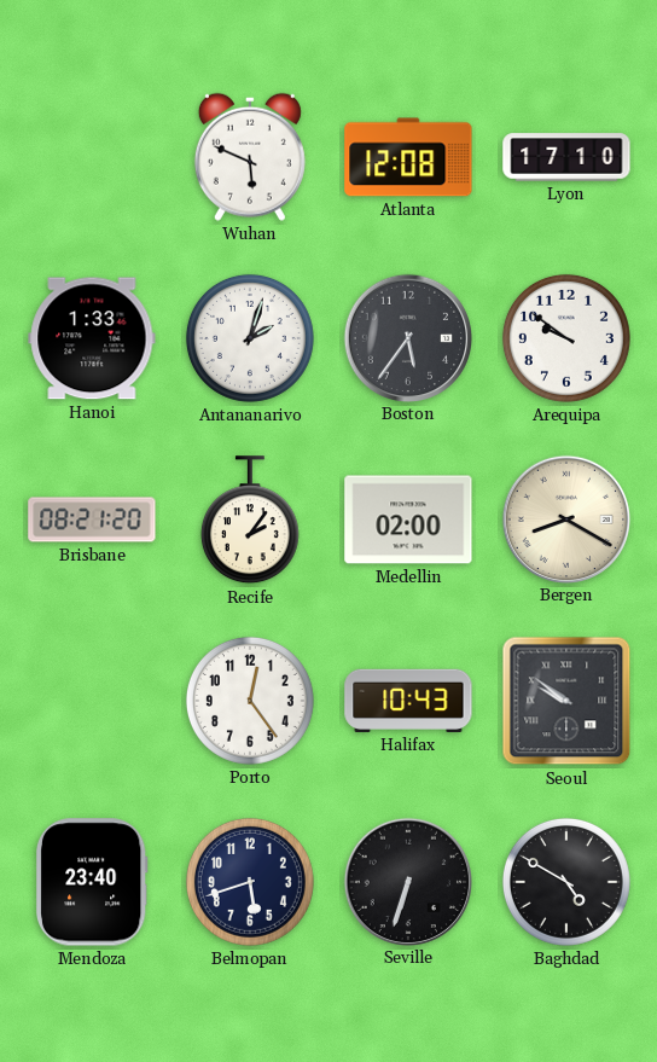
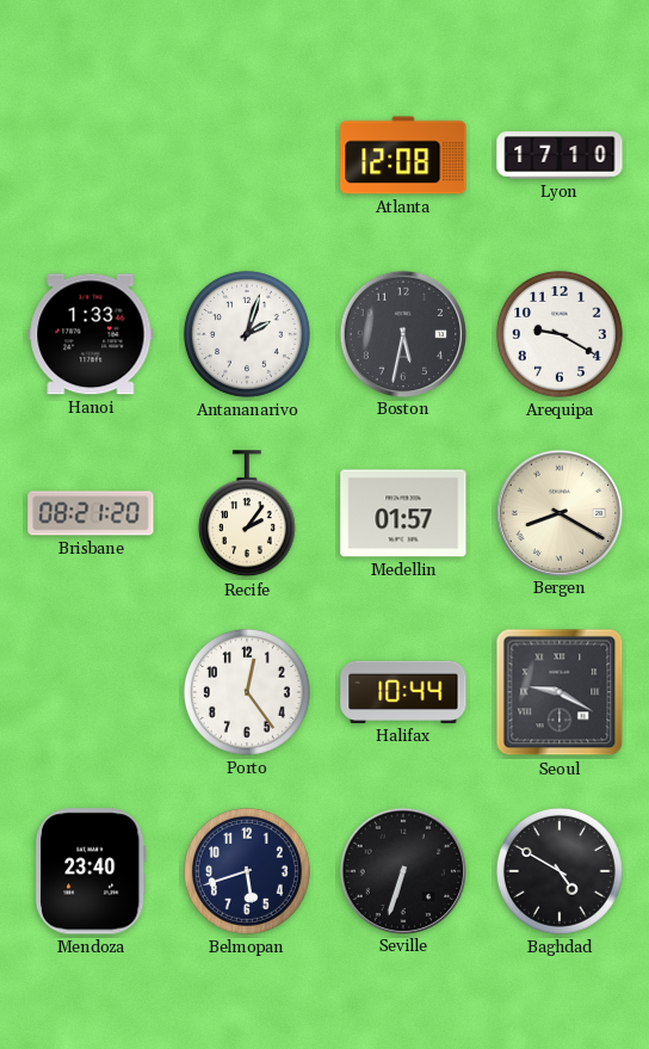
Wuhan: 5:49 -> none
Boston: 5:36 -> 5:32
Arequipa: 9:51 -> 9:20
Medellin: 02:00 -> 01:57
Halifax: 10:43 -> 10:44
Seoul: 9:51 -> 9:20
